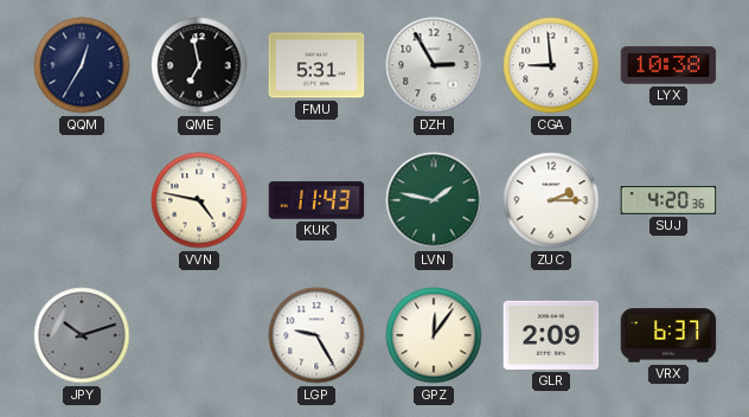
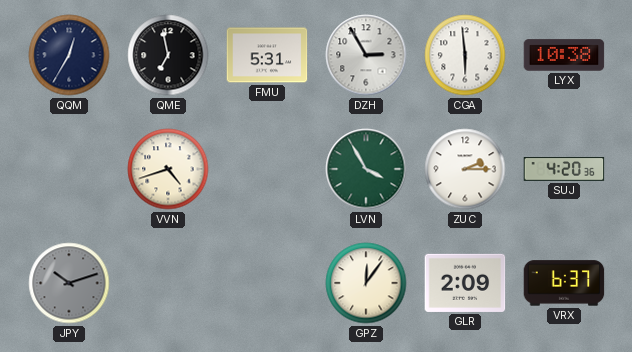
CGA: 8:59 -> 5:59
VVN: 4:47 -> 4:42
KUK: 11:43 -> none
LVN: 1:47 -> 3:55
LGP: 9:25 -> none
